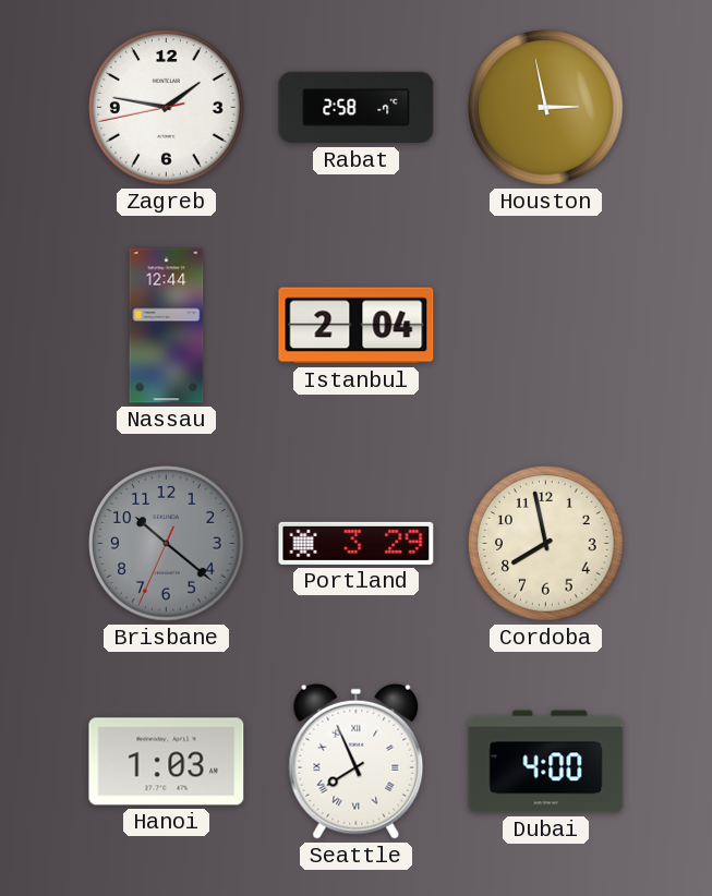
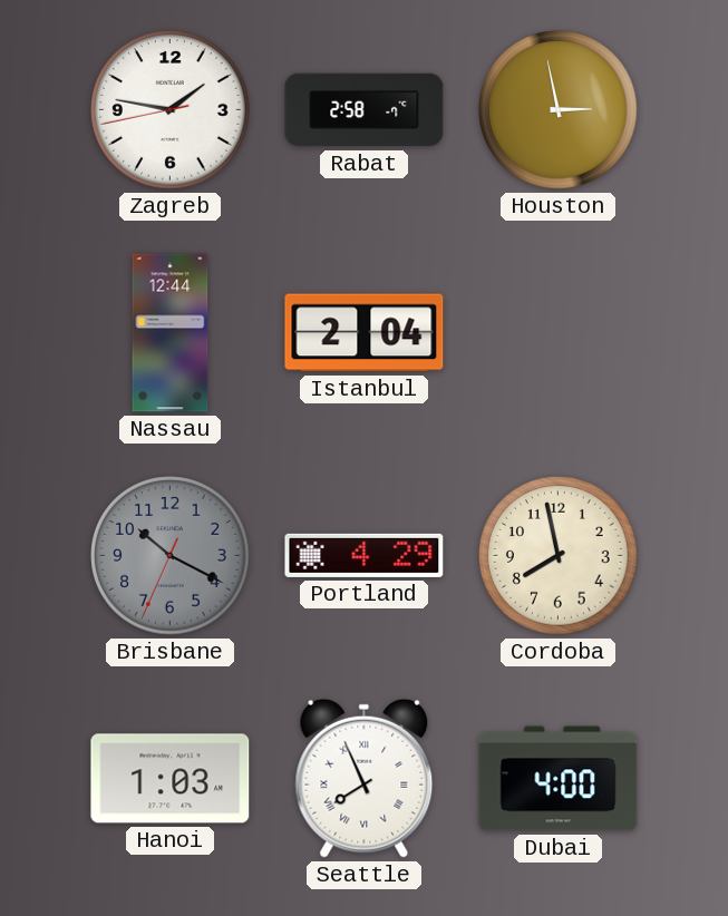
Brisbane: 10:21 -> 10:19
Portland: 3:29 -> 4:29
